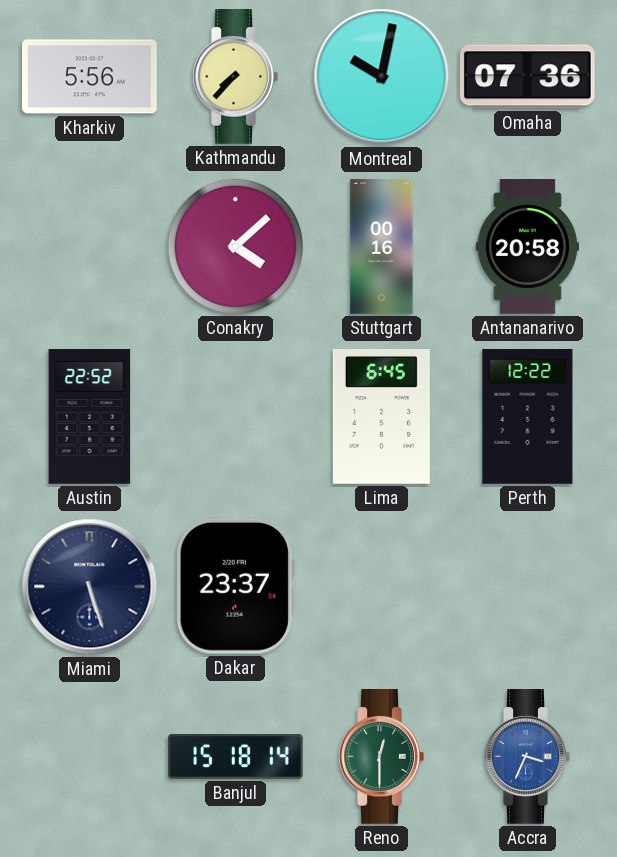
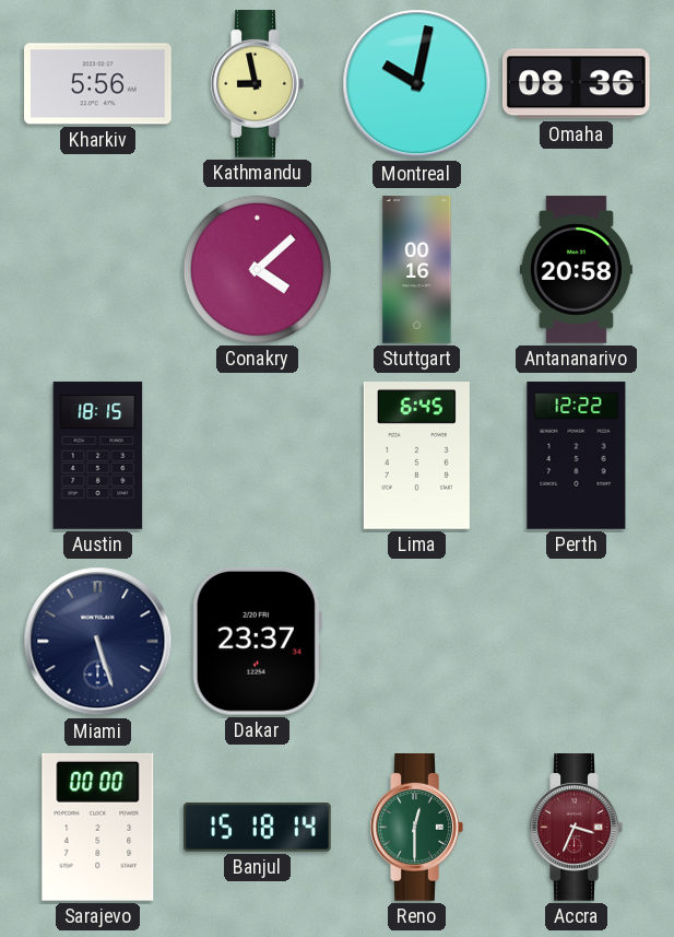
Kathmandu: 7:37 -> 8:58
Omaha: 07:36 -> 08:36
Austin: 22:52 -> 18:15
Sarajevo: none -> 00:00
Accra dial: blue -> burgundy
